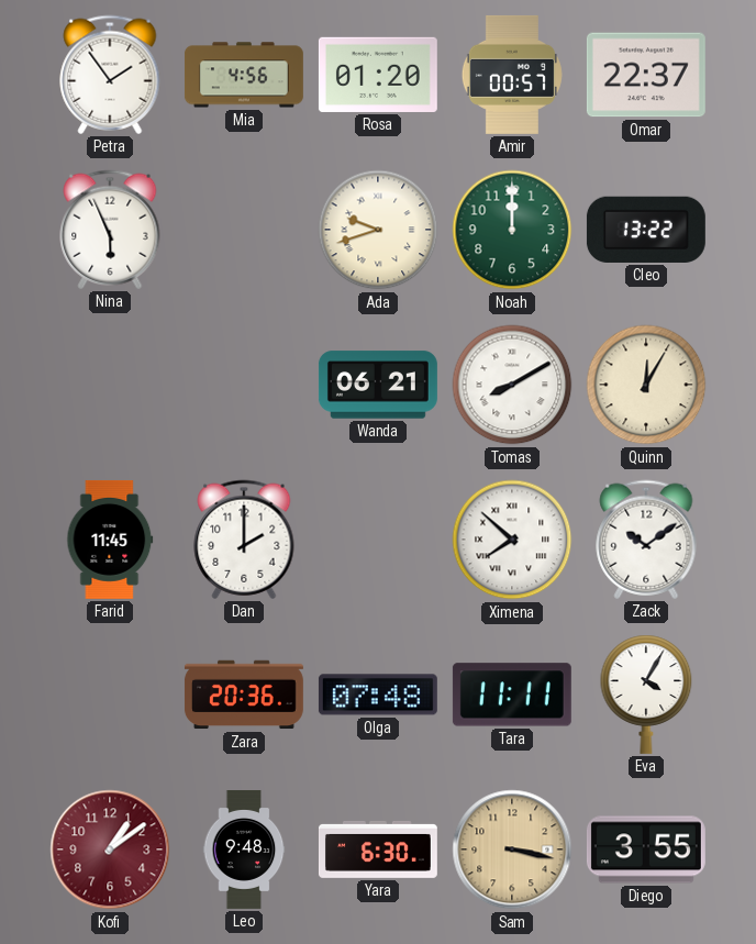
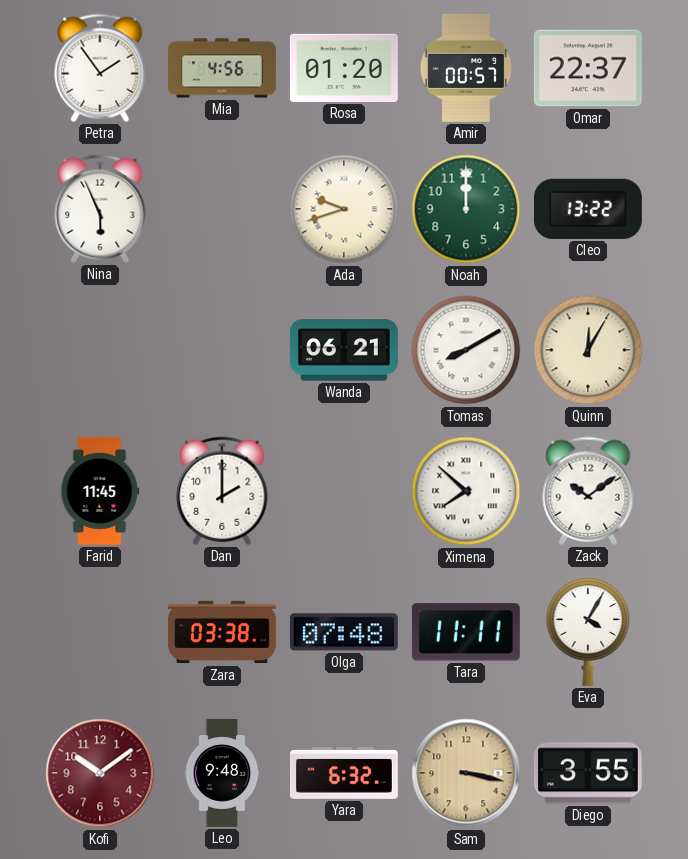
Zara: 20:36 -> 03:38
Kofi: 1:09 -> 10:09
Yara: 6:30 -> 6:32
